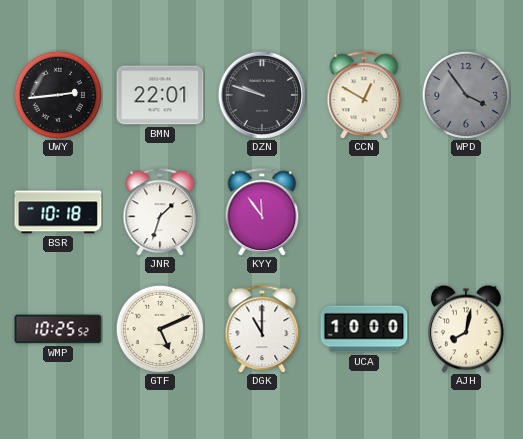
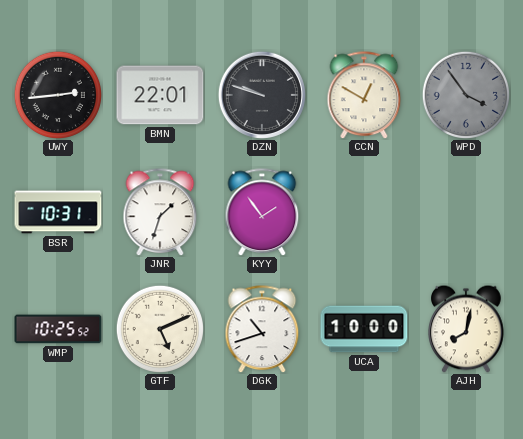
BSR: 10:18 -> 10:31
KYY: 11:54 -> 1:54
DGK: 11:00 -> 10:42
